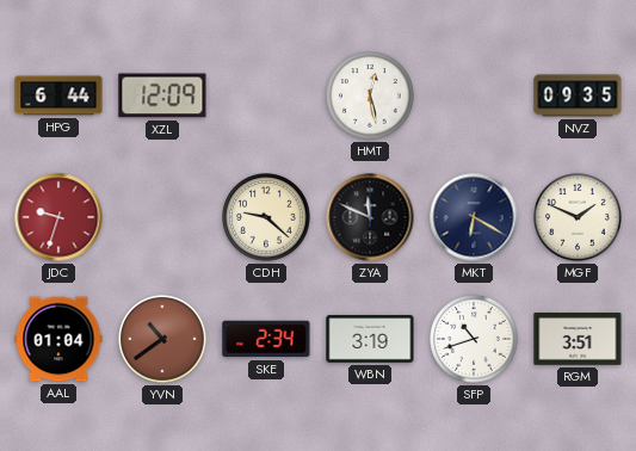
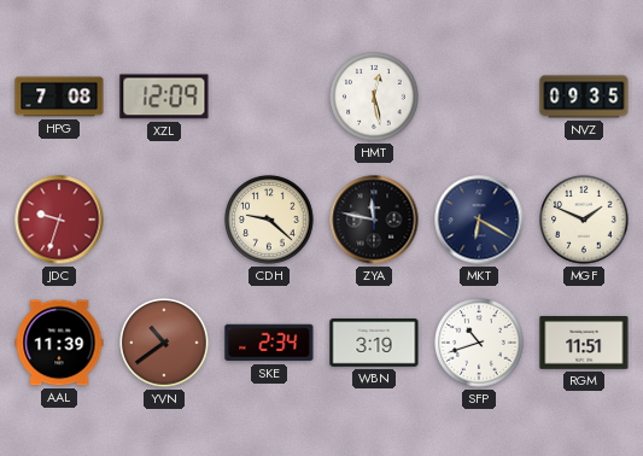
HPG: 6:44 -> 7:08
ZYA: 11:49 -> 11:47
AAL: 01:04 -> 11:39
RGM: 3:51 -> 11:51
